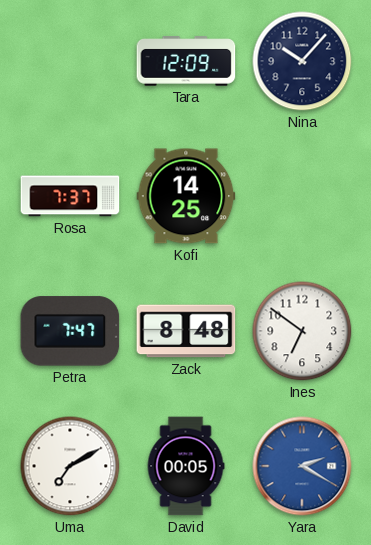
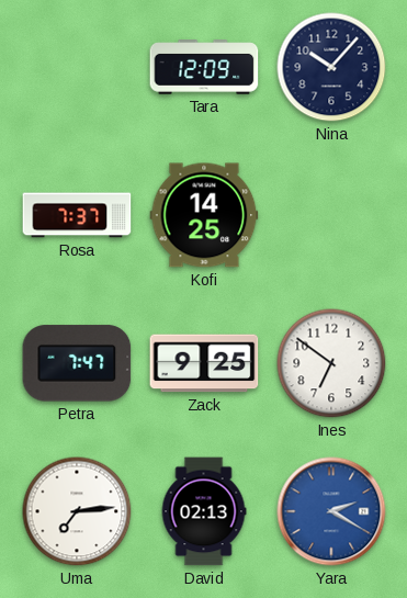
Zack: 8:48 -> 9:25
Uma: 7:10 -> 7:14
David: 00:05 -> 02:13
